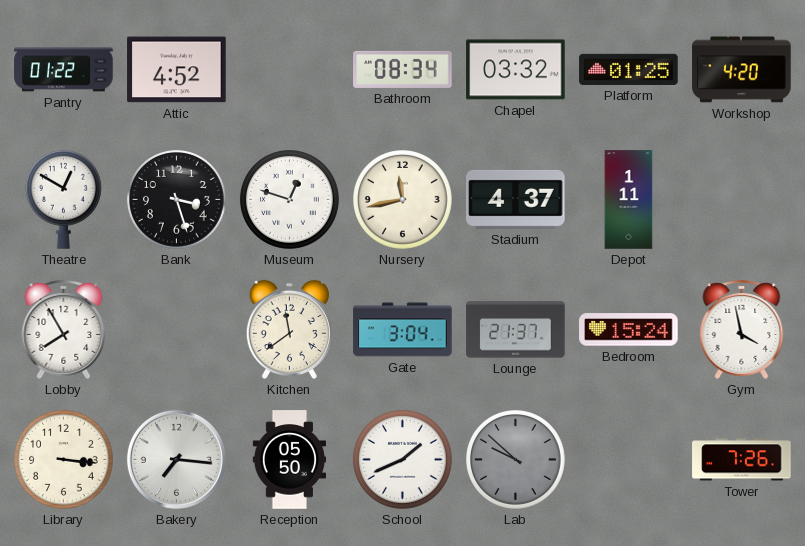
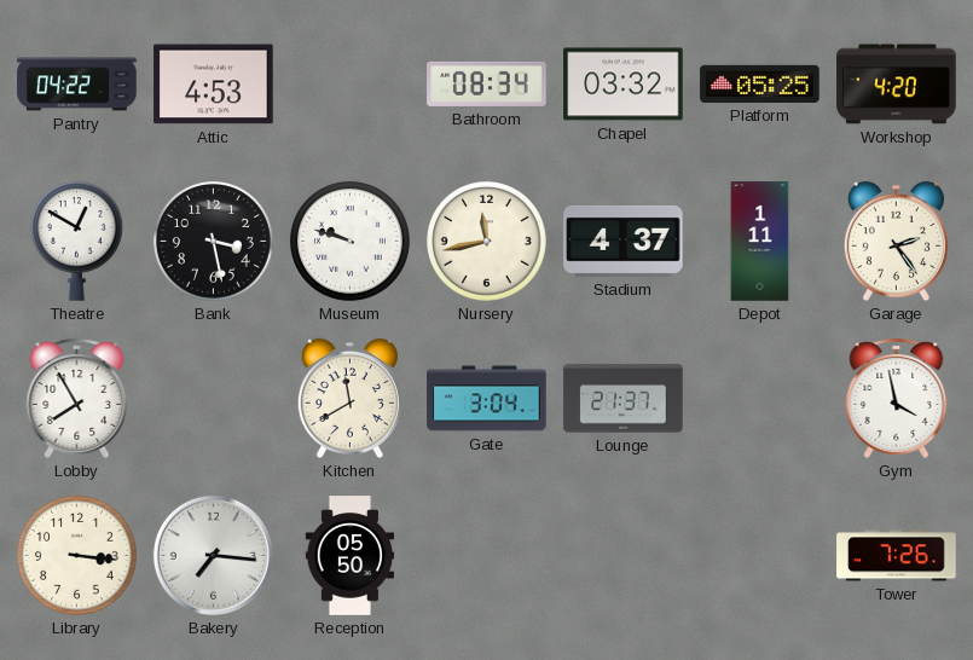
Pantry: 01:22 -> 04:22
Attic: 4:52 -> 4:53
Platform: 01:25 -> 05:25
Bank: 3:27 -> 3:28
Museum: 12:48 -> 9:48
Garage: none -> 2:24
Kitchen: 11:39 -> 11:40
Bedroom: 15:24 -> none
School: 1:41 -> none
Lab: 9:52 -> none
